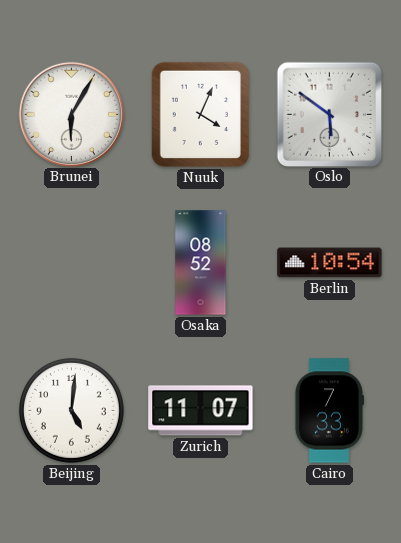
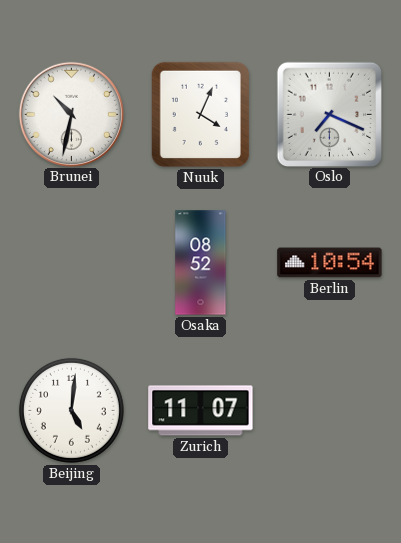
Brunei: 6:05 -> 10:32
Oslo: 5:51 -> 7:19
Cairo: 7:33 -> none
